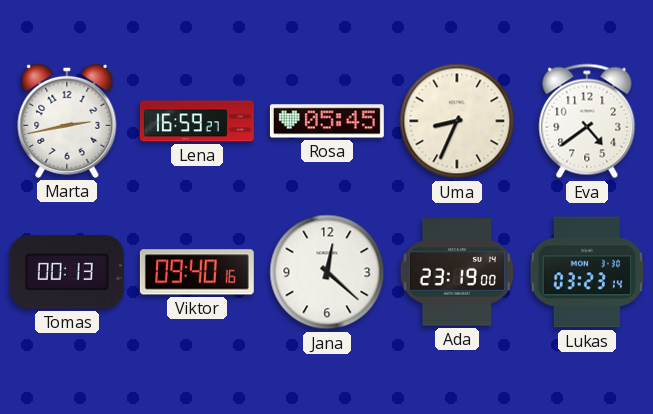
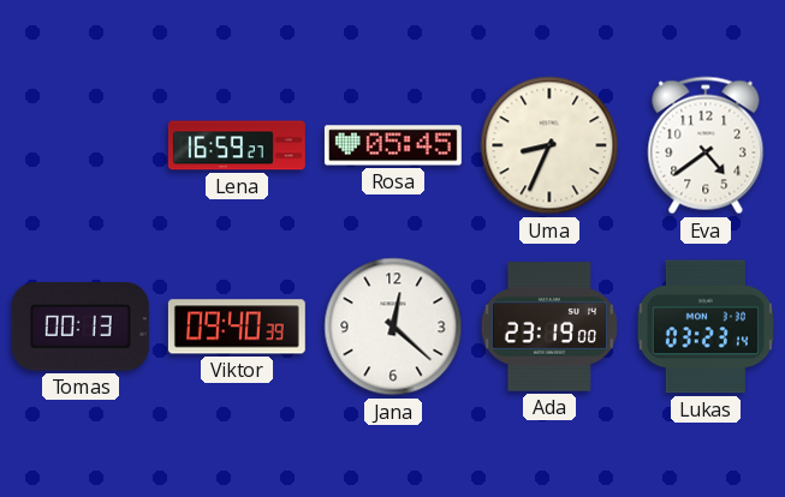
Marta: 2:43 -> none
Viktor: 09:40:16 -> 09:40:39
